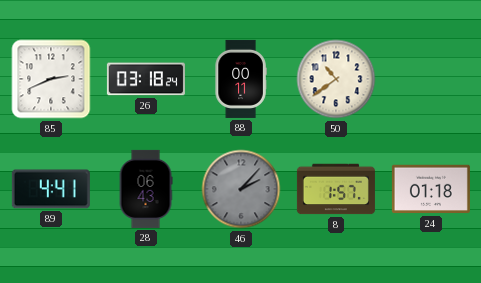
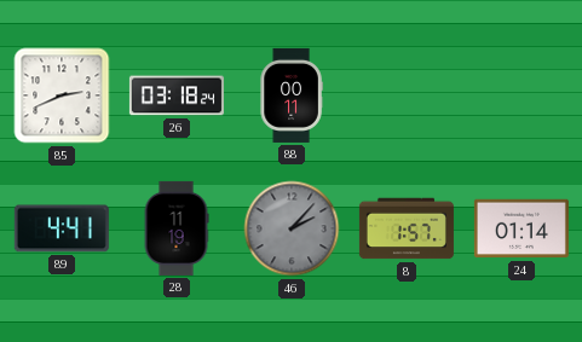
50: 10:39 -> none
28: 06:43 -> 11:19
24: 01:18 -> 01:14
